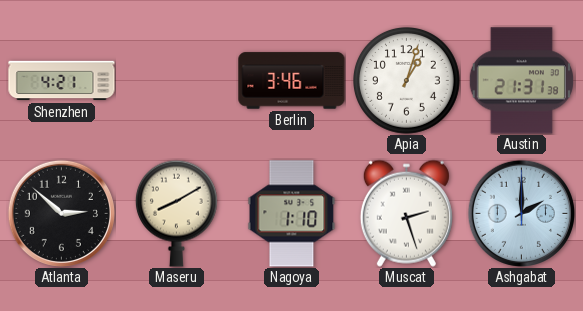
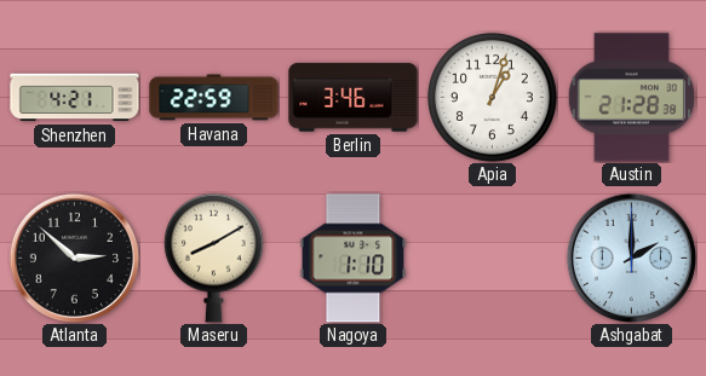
Havana: none -> 22:59
Austin: 21:31 -> 21:28
Muscat: 2:27 -> none
